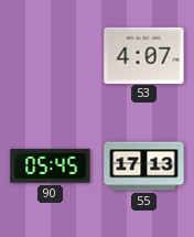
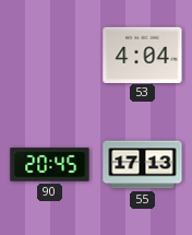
53: 4:07 -> 4:04
90: 05:45 -> 20:45
